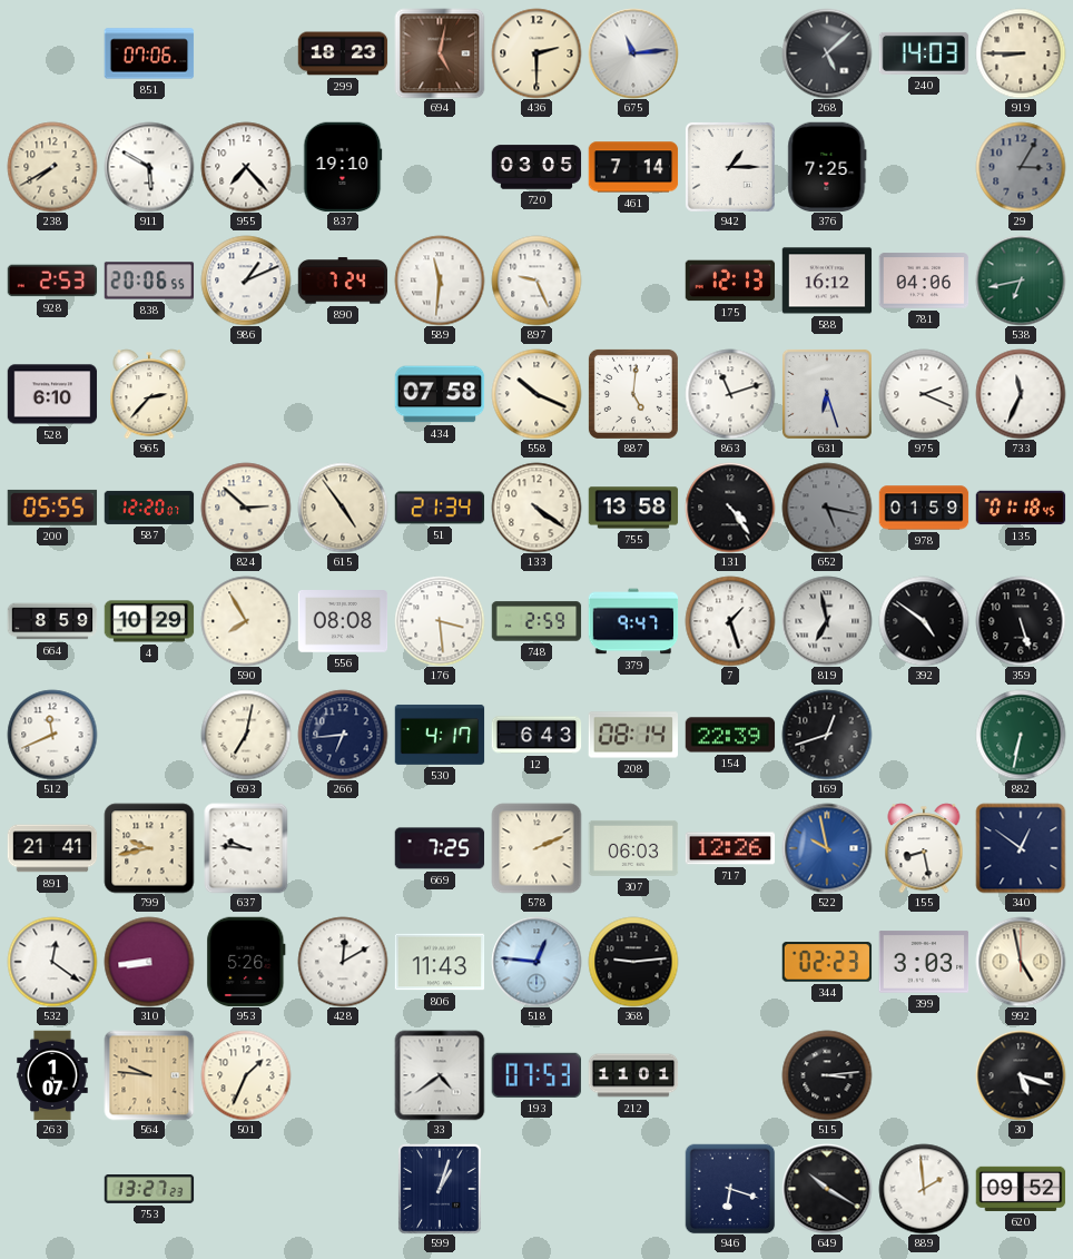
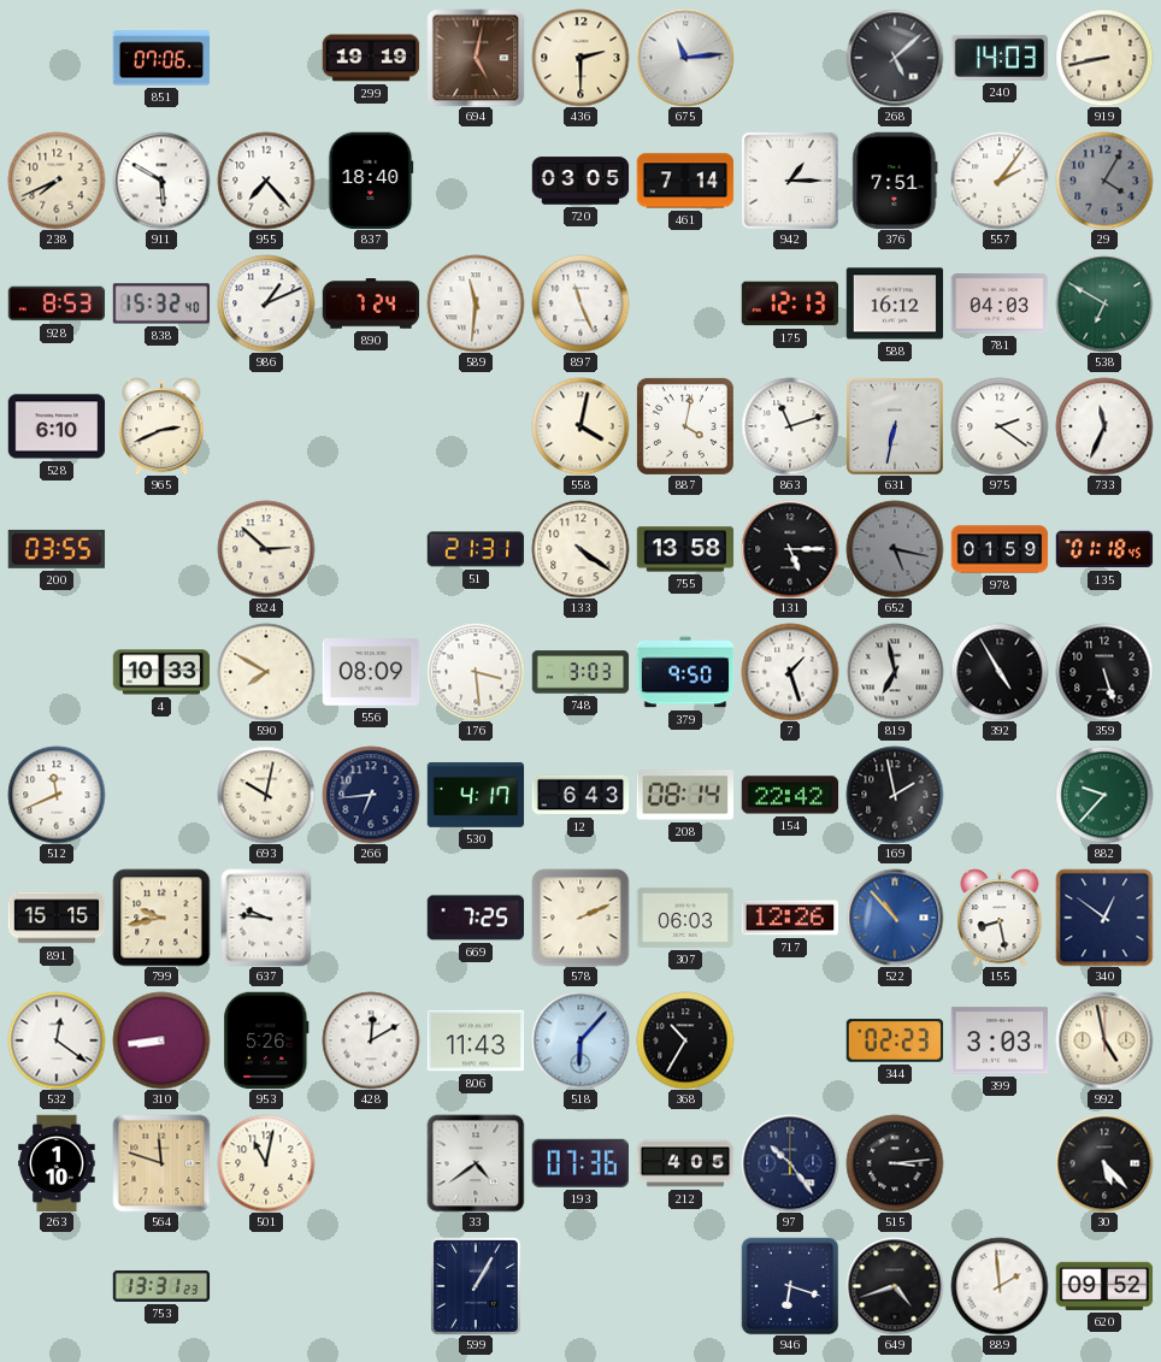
299: 18:23 -> 19:19
919: 8:45 -> 8:43
238: 7:40 -> 7:41
837: 19:10 -> 18:40
376: 7:25 -> 7:51
557: none -> 2:06
29: 3:05 -> 4:05
928: 2:53 -> 8:53
838: 20:06 -> 15:32
897: 9:26 -> 11:26
781: 04:06 -> 04:03
538: 6:43 -> 6:50
965: 2:37 -> 2:41
434: 07:58 -> none
558: 10:19 -> 4:02
887: 5:01 -> 4:02
631: 6:27 -> 6:32
975: 2:19 -> 2:21
200: 05:55 -> 03:55
587: 12:20 -> none
615: 4:54 -> none
51: 21:34 -> 21:31
131: 4:24 -> 5:15
664: 8:59 -> none
4: 10:29 -> 10:33
590: 7:55 -> 7:50
556: 08:08 -> 08:09
748: 2:59 -> 3:03
379: 9:47 -> 9:50
392: 4:51 -> 4:55
693: 7:02 -> 10:02
154: 22:39 -> 22:42
169: 12:42 -> 1:58
882: 6:32 -> 9:37
891: 21:41 -> 15:15
522: 9:58 -> 10:53
518: 12:46 -> 6:07
368: 9:14 -> 10:35
263: 1:07 -> 1:10
564: 9:46 -> 11:48
501: 1:34 -> 11:02
193: 07:53 -> 07:36
212: 11:01 -> 4:05
97: none -> 10:24
30: 5:18 -> 5:23
753: 13:27 -> 13:31
599: 1:03 -> 1:05
649: 10:20 -> 4:42
